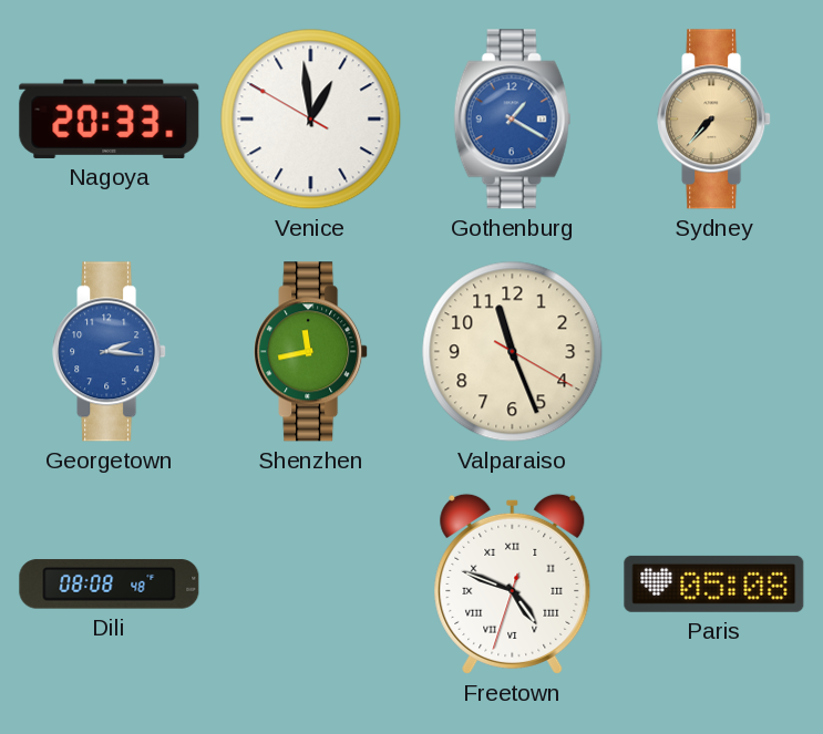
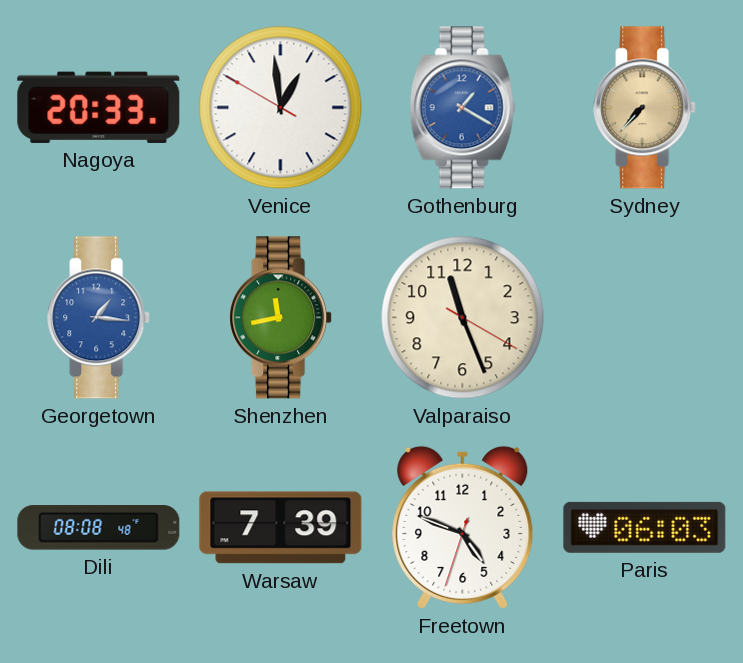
Georgetown: 2:16 -> 1:16
Warsaw: none -> 7:39
Freetown numerals: Roman -> Arabic
Paris: 05:08 -> 06:03
